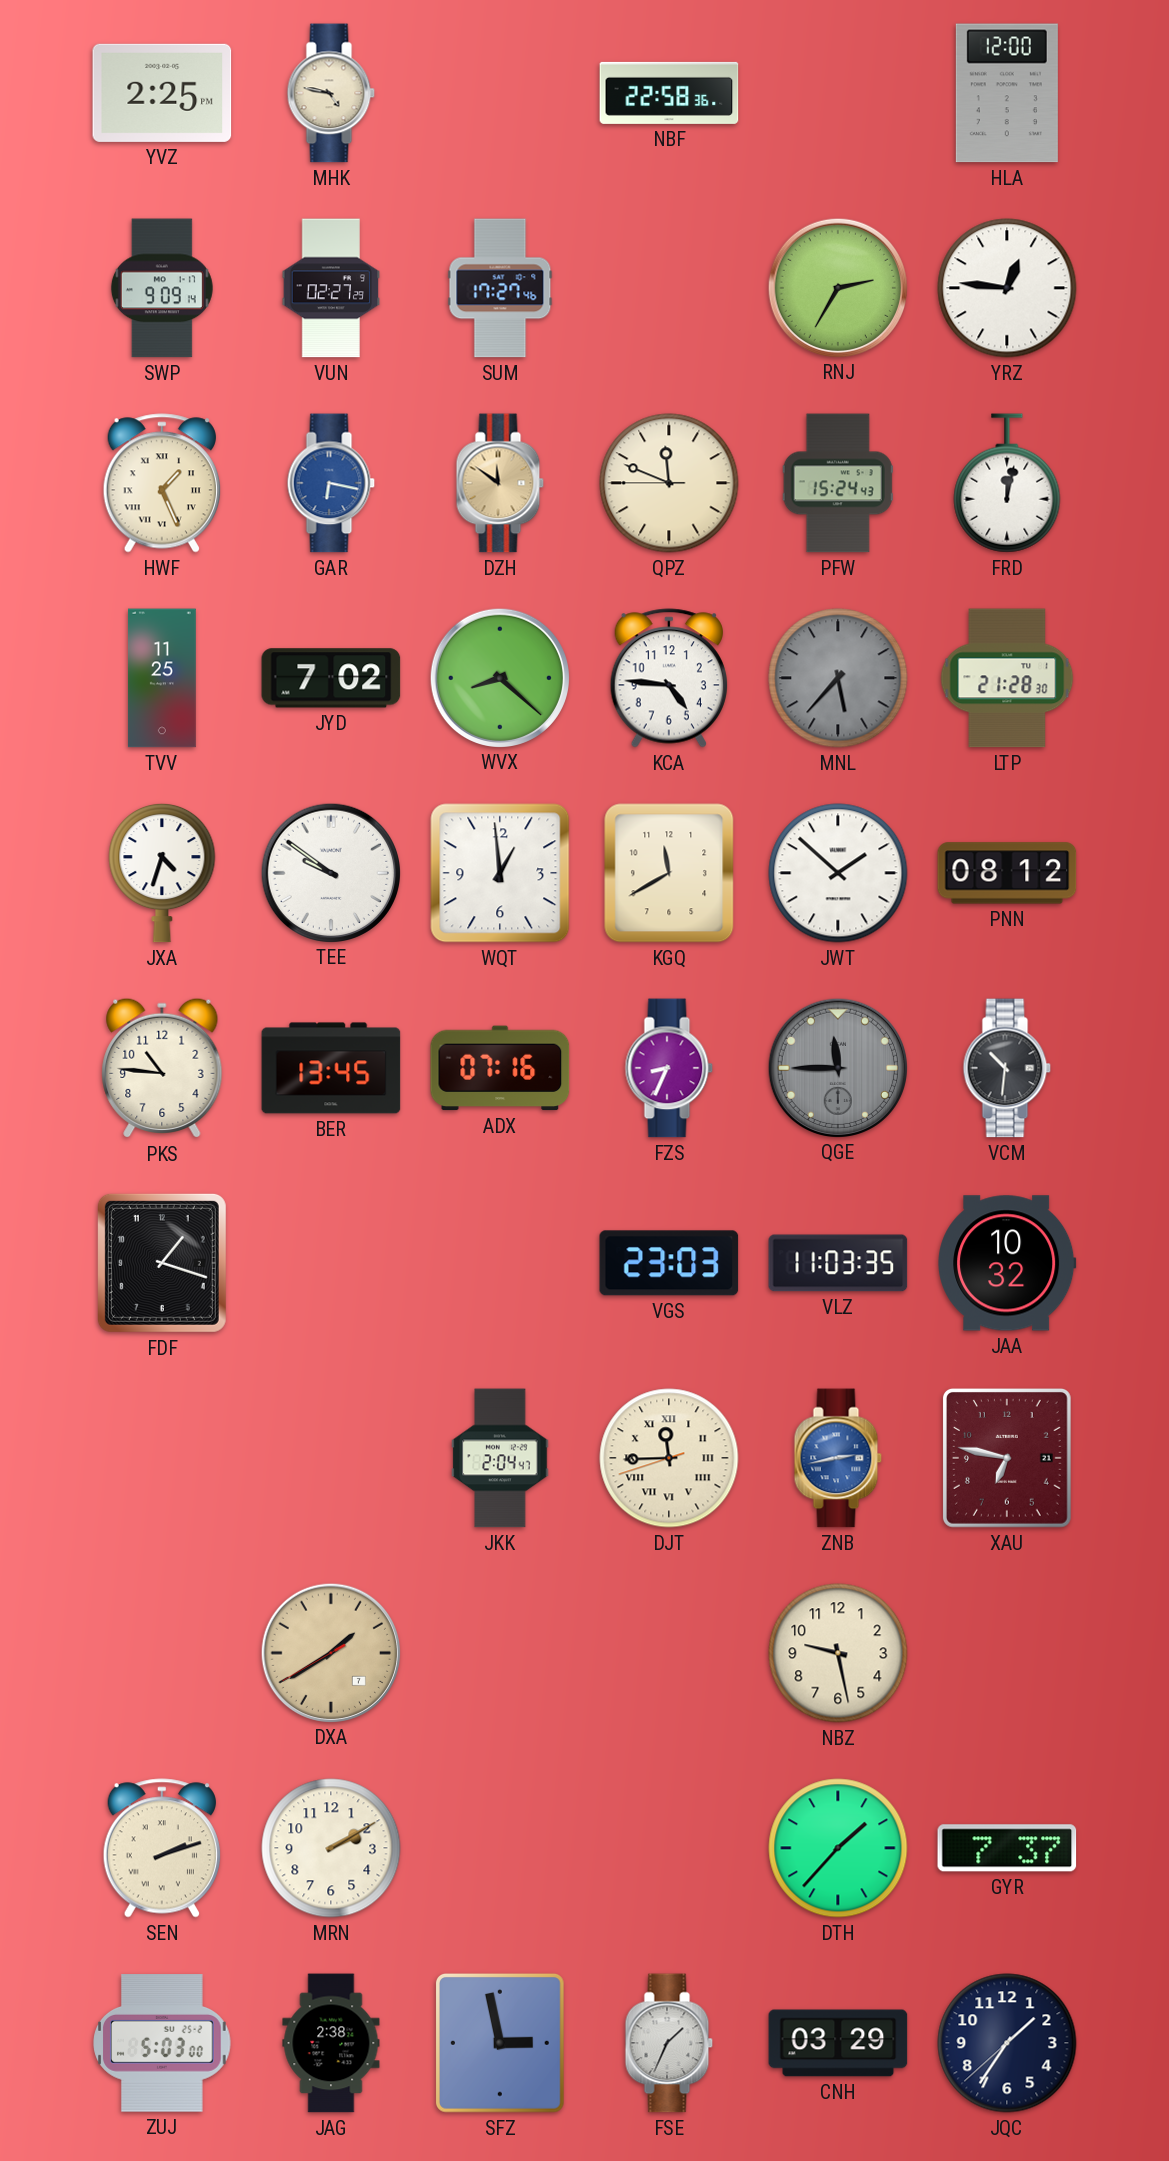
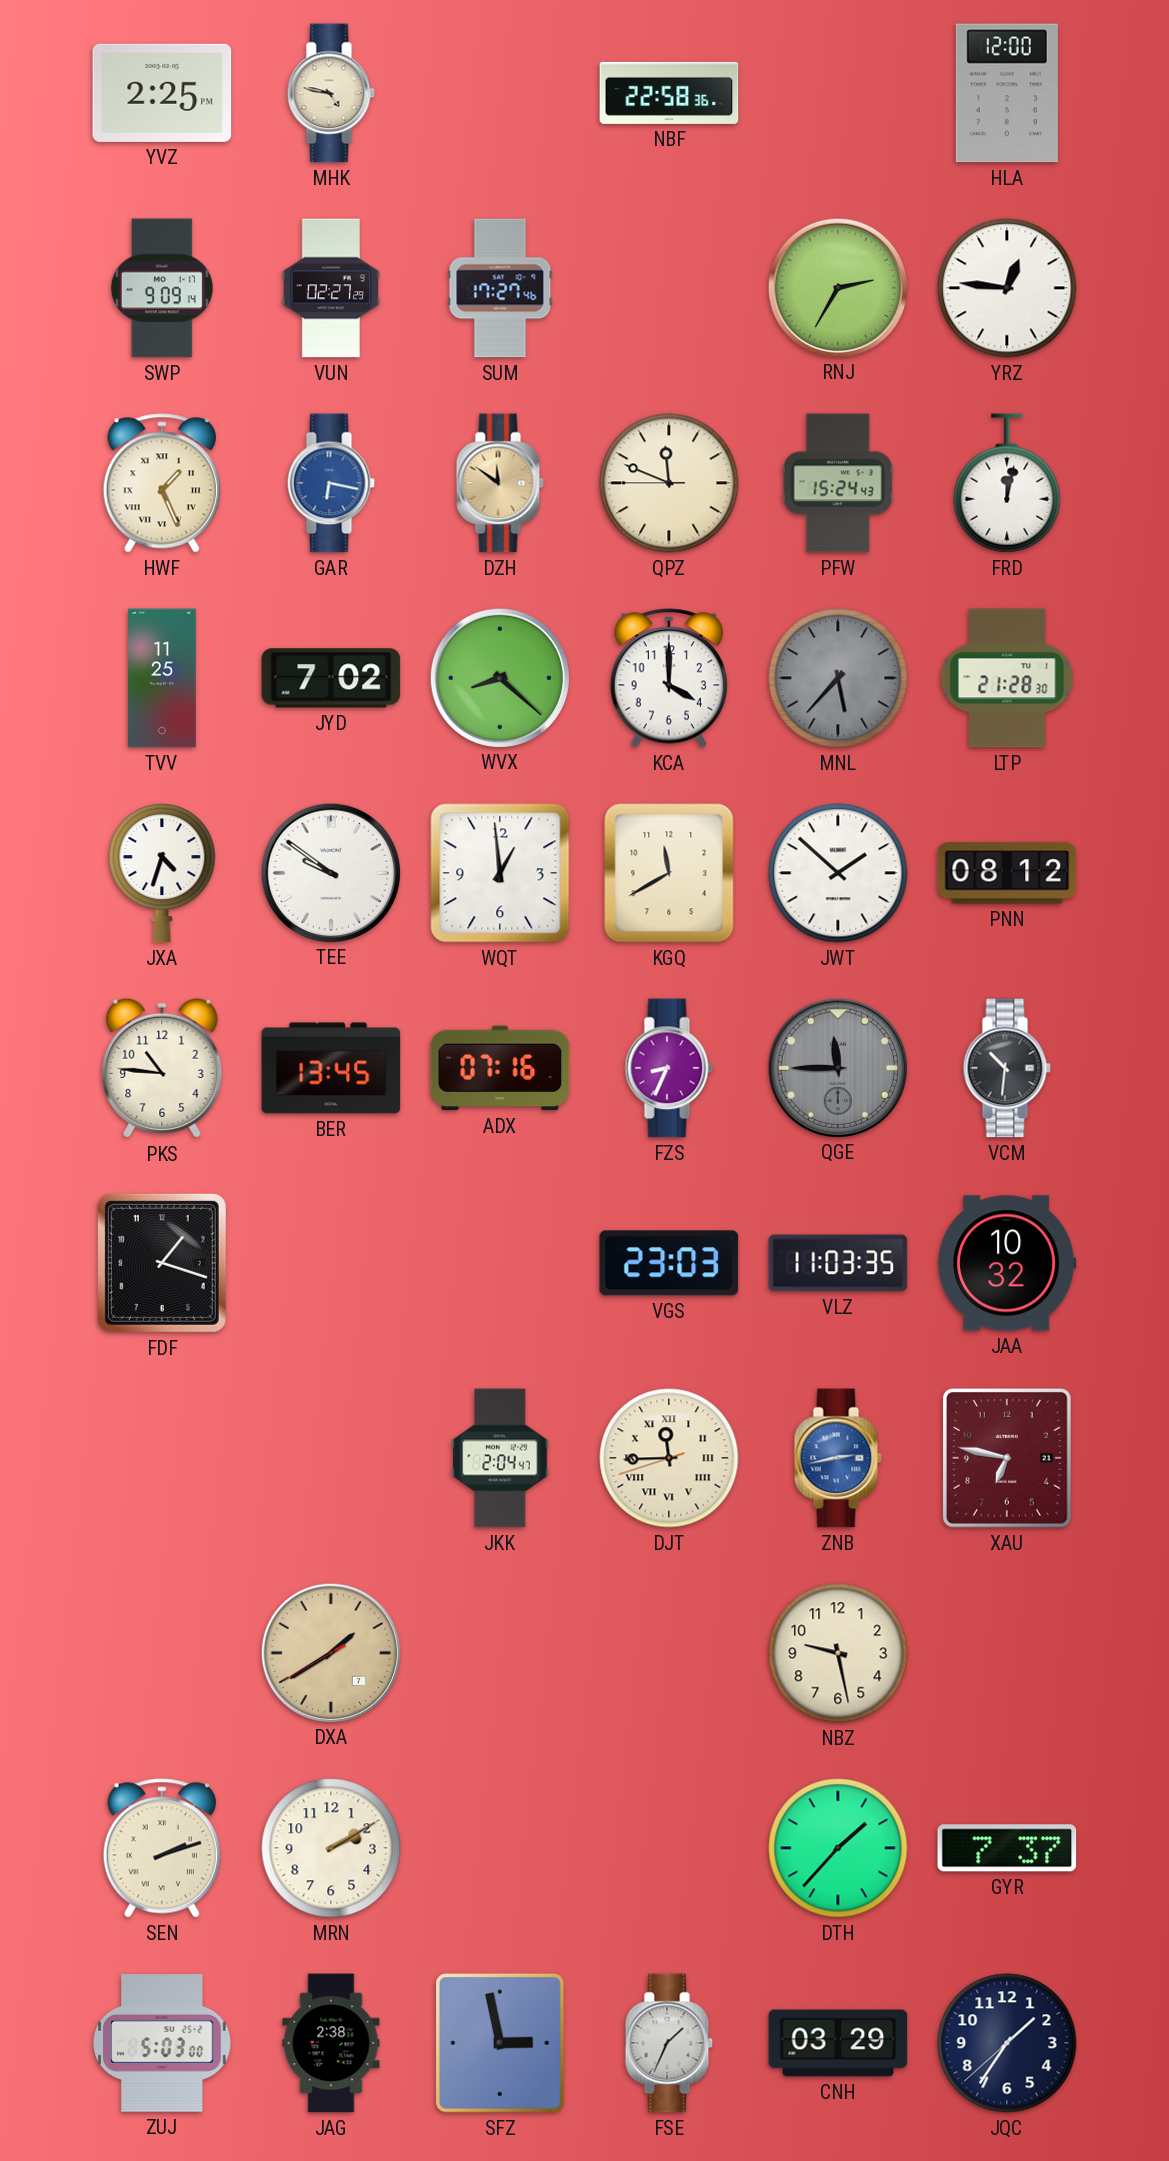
KCA: 4:46 -> 4:00
